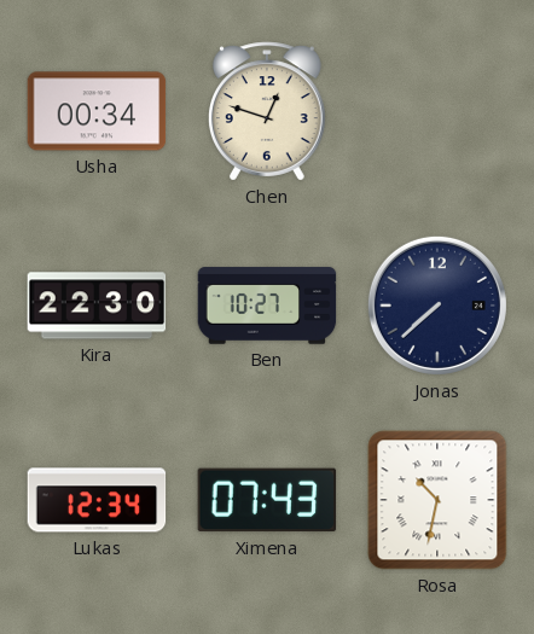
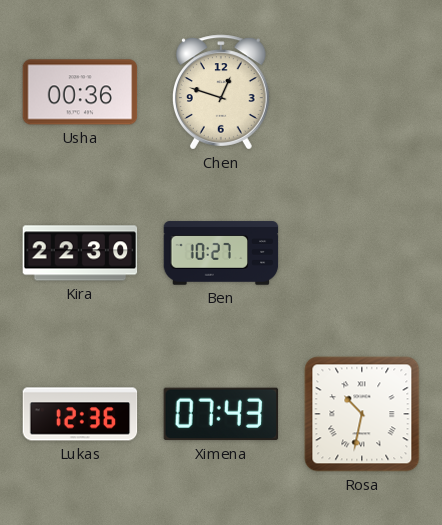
Usha: 00:34 -> 00:36
Jonas: 7:38 -> none
Lukas: 12:34 -> 12:36
